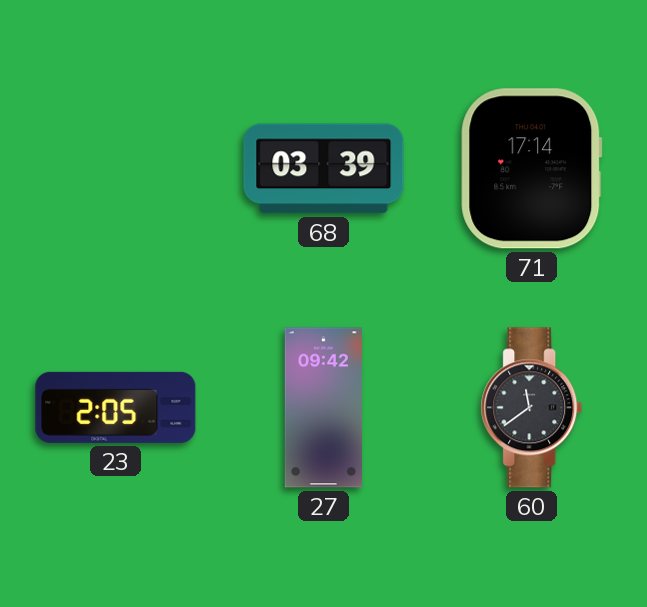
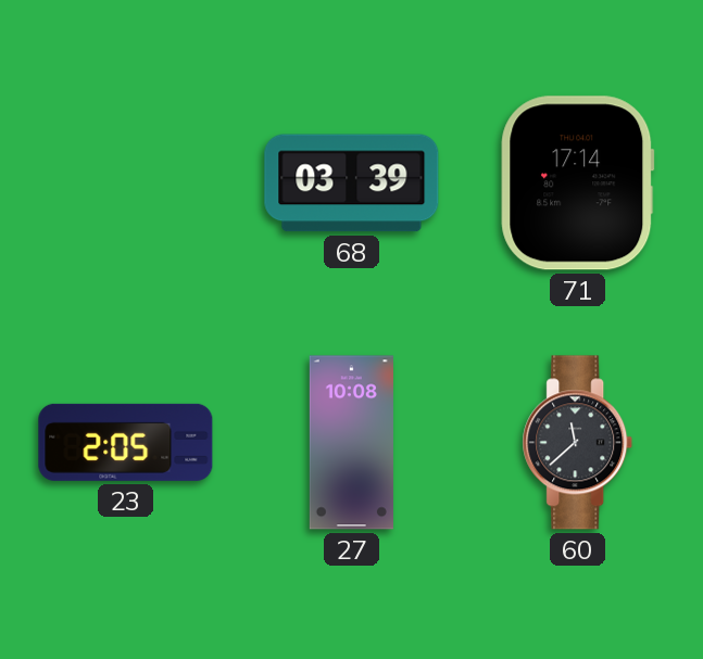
27: 09:42 -> 10:08
60: 11:39 -> 11:38
